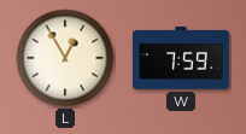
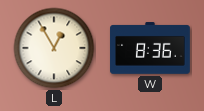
W: 7:59 -> 8:36
